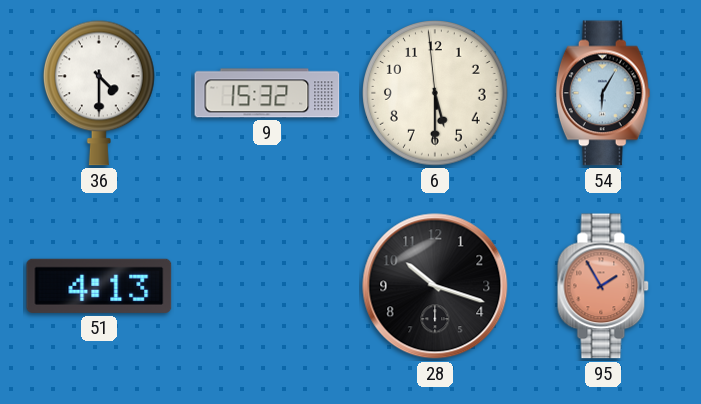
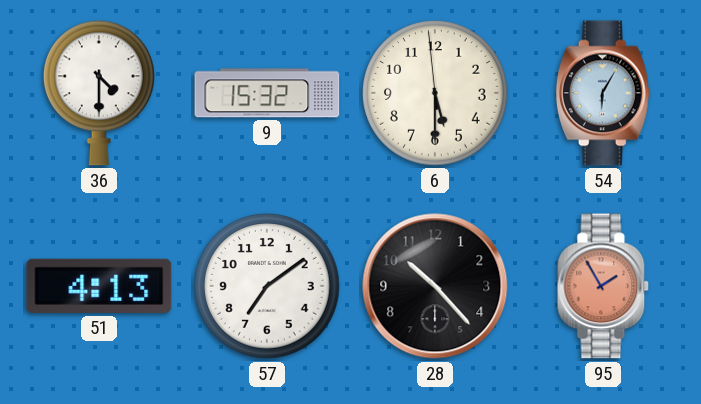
57: none -> 7:09
28: 10:18 -> 10:23
